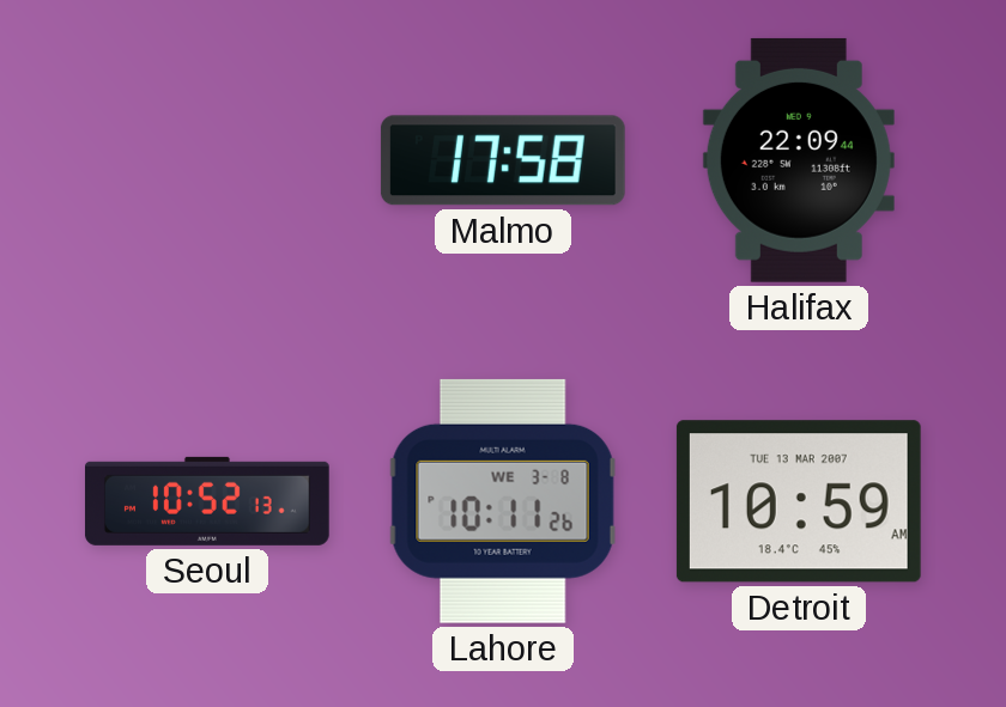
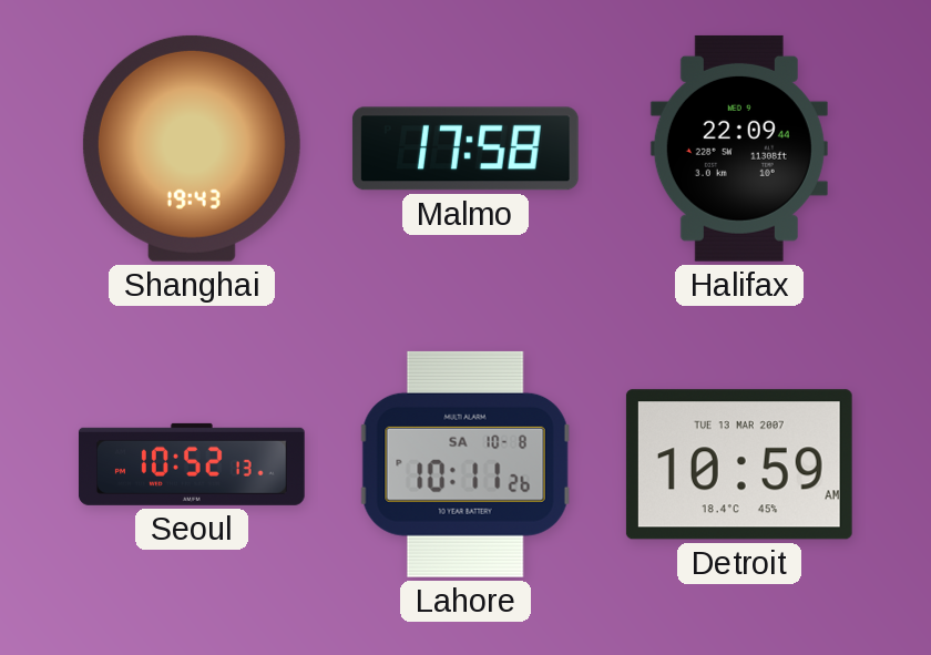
Shanghai: none -> 19:43
Lahore date: WE 3-8 -> SA 10-8
